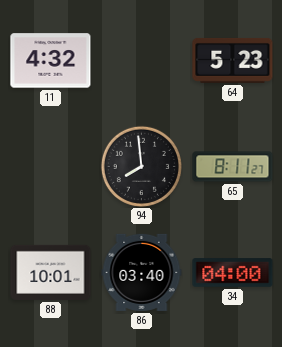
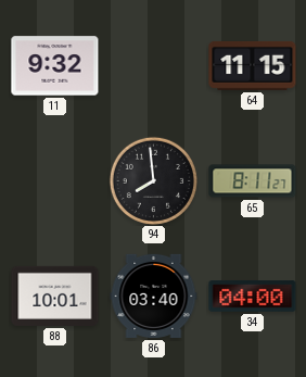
11: 4:32 -> 9:32
64: 5:23 -> 11:15
